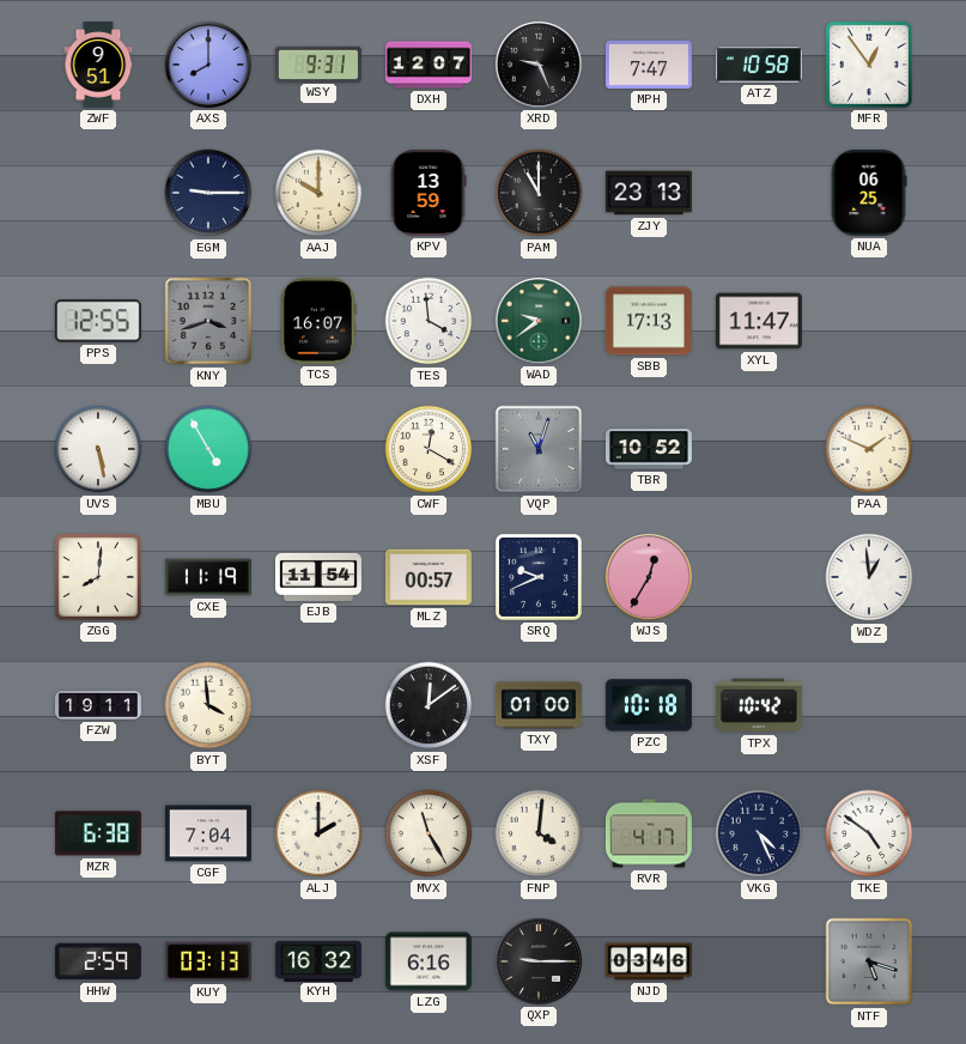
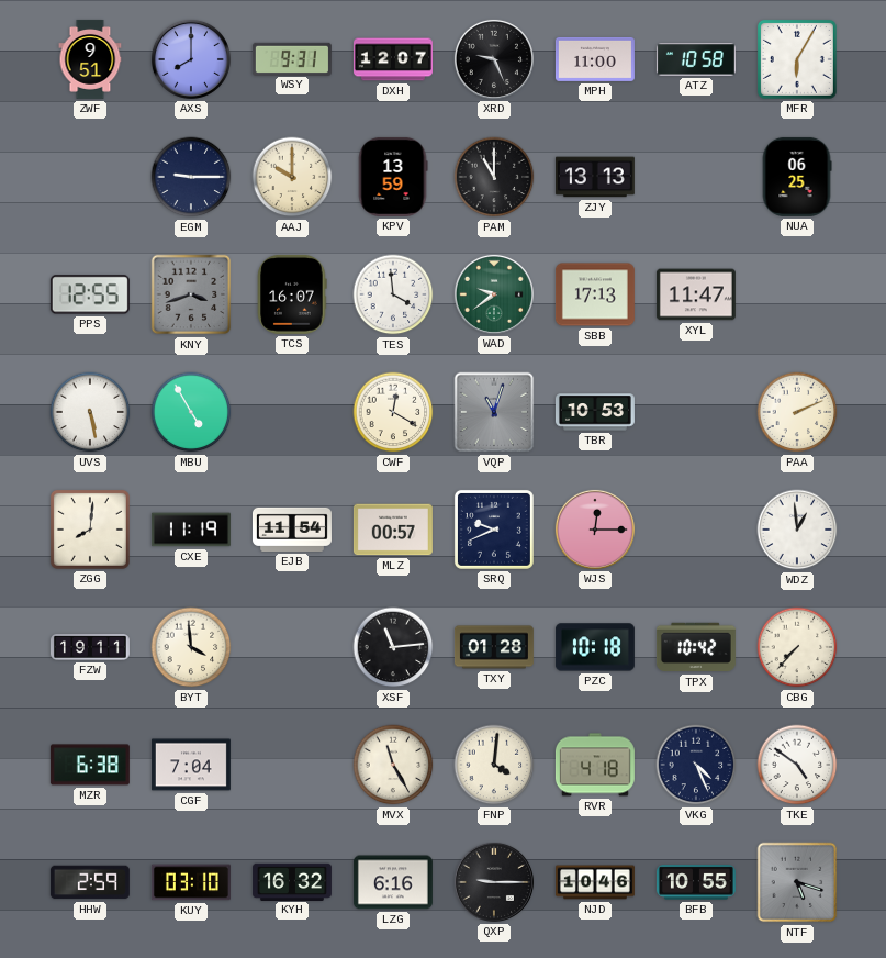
MPH: 7:47 -> 11:00
MFR: 12:54 -> 6:05
ZJY: 23:13 -> 13:13
TBR: 10:52 -> 10:53
PAA: 1:49 -> 2:11
WJS: 12:35 -> 12:15
XSF: 12:09 -> 11:14
TXY: 01:00 -> 01:28
CBG: none -> 7:37
ALJ: 2:00 -> none
RVR: 4:17 -> 4:18
KUY: 03:13 -> 03:10
NJD: 03:46 -> 10:46
BFB: none -> 10:55
